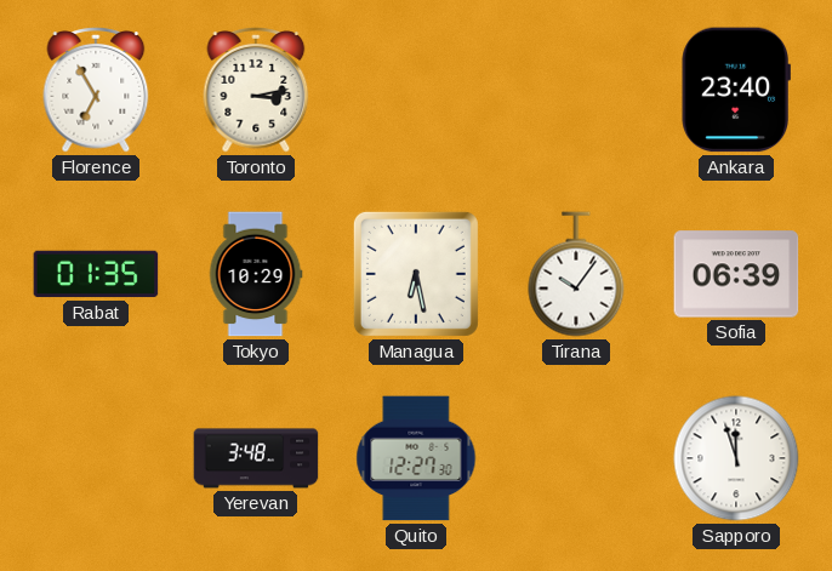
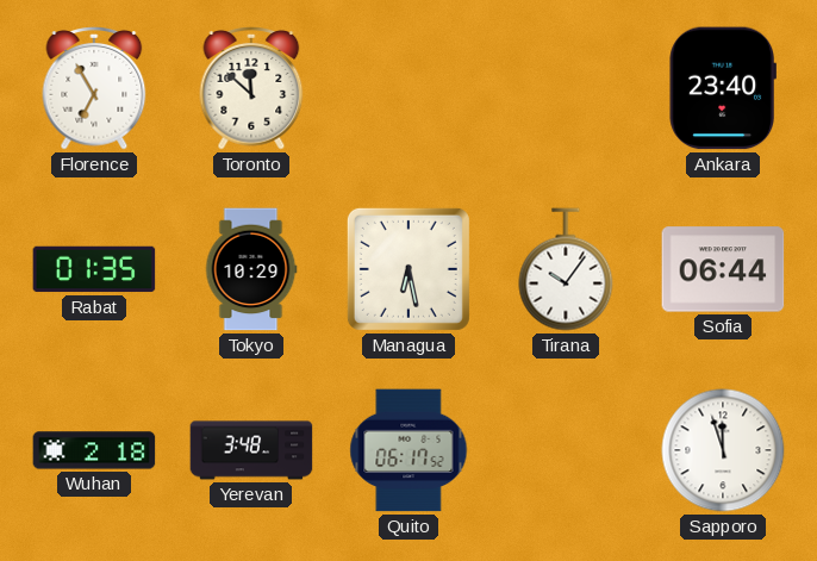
Toronto: 3:13 -> 11:52
Sofia: 06:39 -> 06:44
Wuhan: none -> 2:18
Quito: 12:27 -> 06:17
